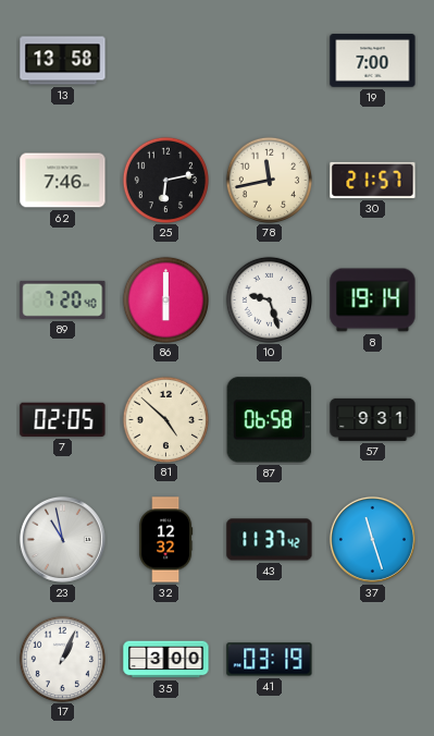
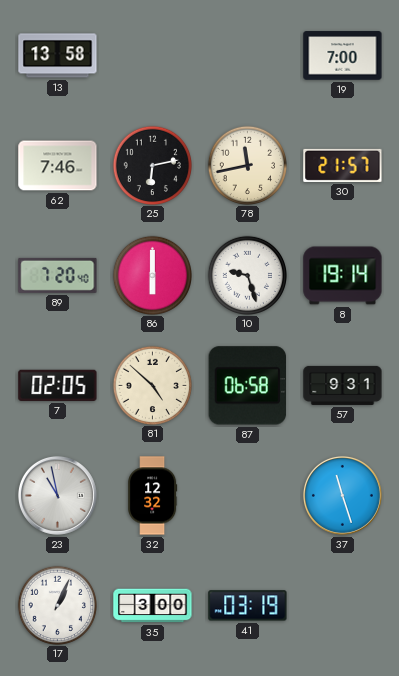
43: 11:37 -> none
